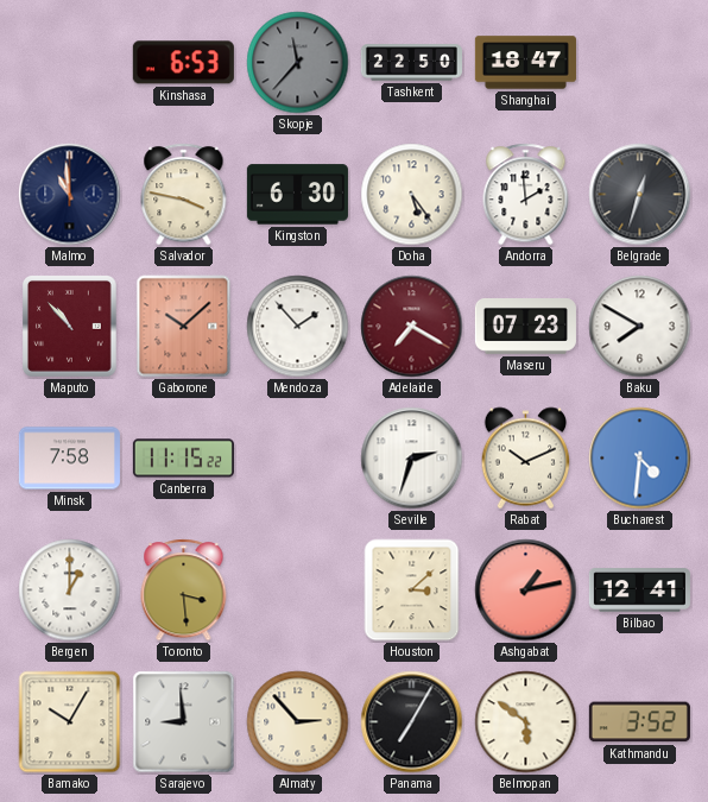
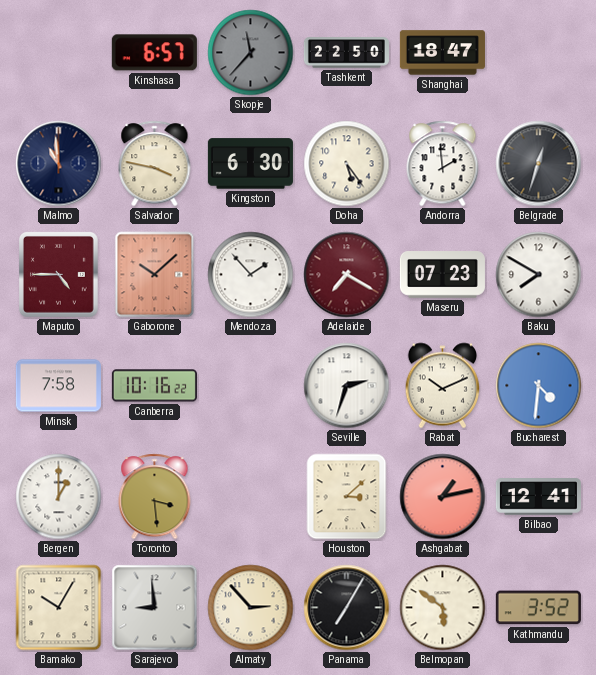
Kinshasa: 6:53 -> 6:57
Maputo: 10:53 -> 4:45
Canberra: 11:15 -> 10:16
